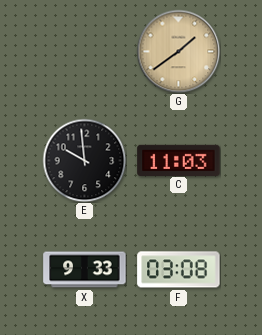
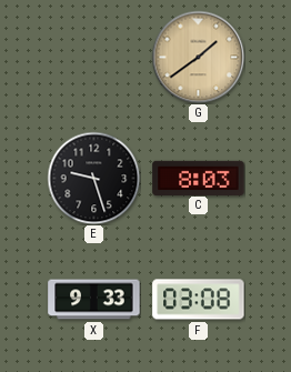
E: 9:59 -> 9:27
C: 11:03 -> 8:03
